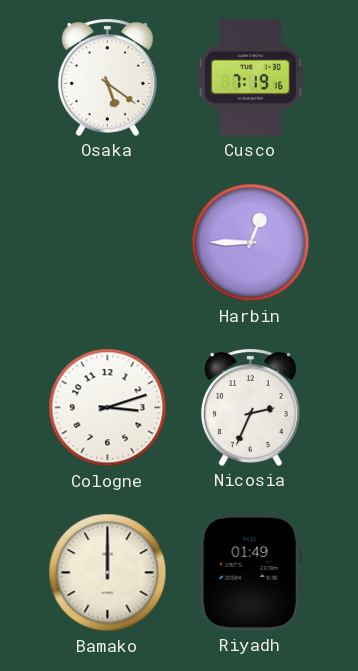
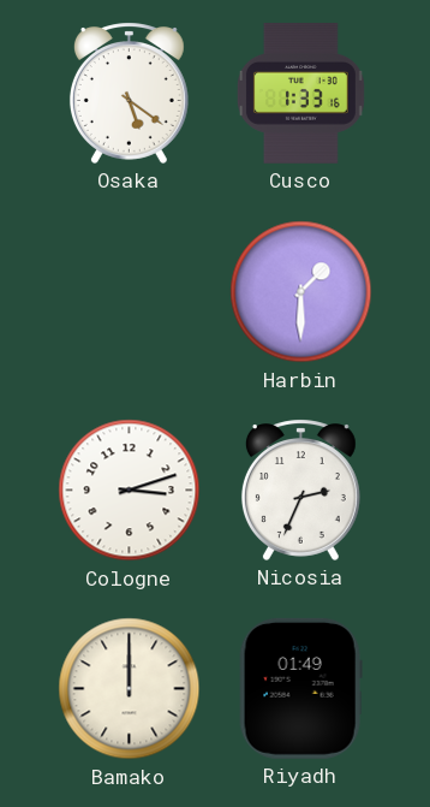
Cusco: 7:19 -> 1:33
Harbin: 12:45 -> 1:30
